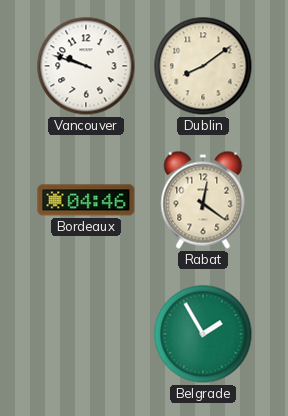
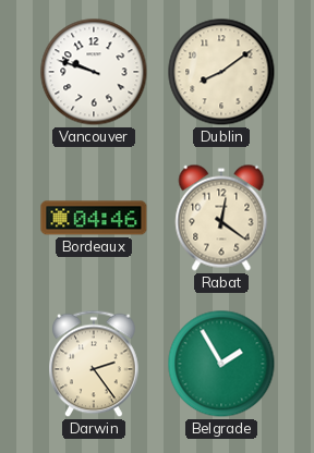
Darwin: none -> 2:24
